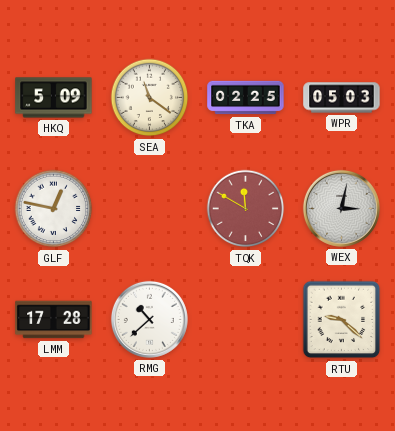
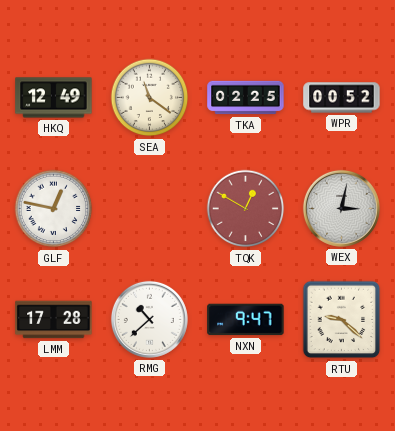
HKQ: 5:09 -> 12:49
WPR: 05:03 -> 00:52
TQK: 11:50 -> 12:50
NXN: none -> 9:47
